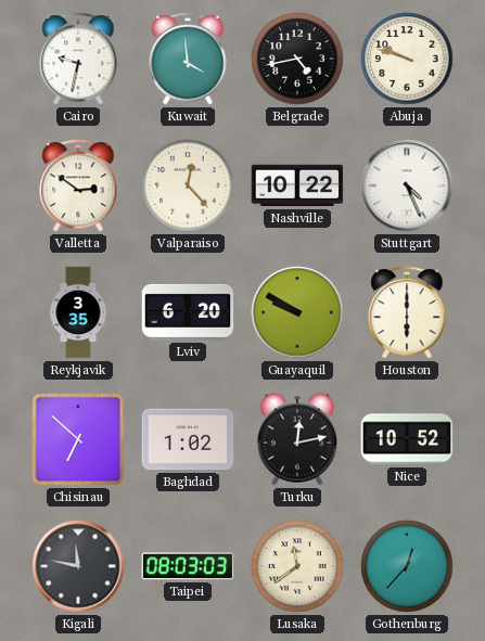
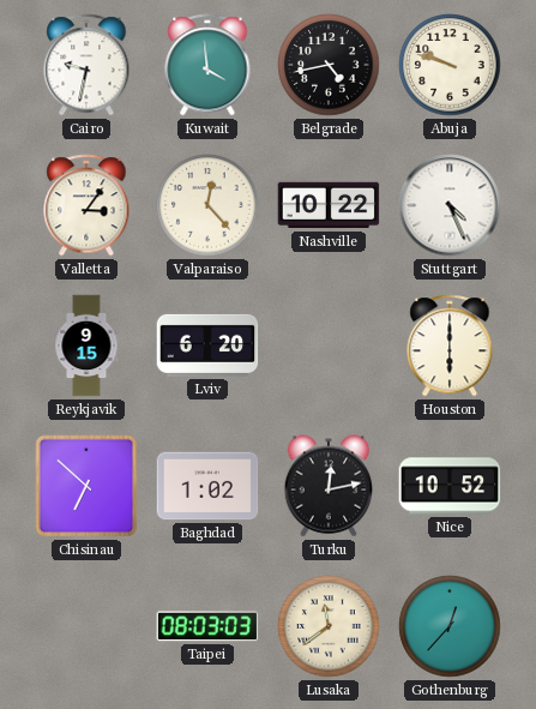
Valletta: 2:51 -> 3:06
Reykjavik: 3:35 -> 9:15
Guayaquil: 9:50 -> none
Kigali: 11:47 -> none
